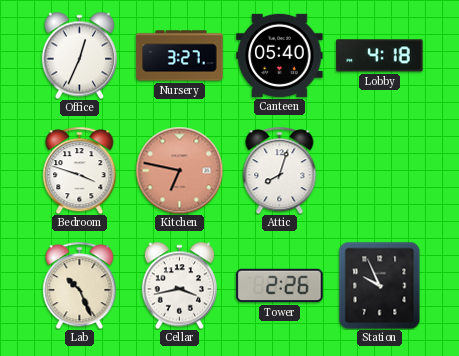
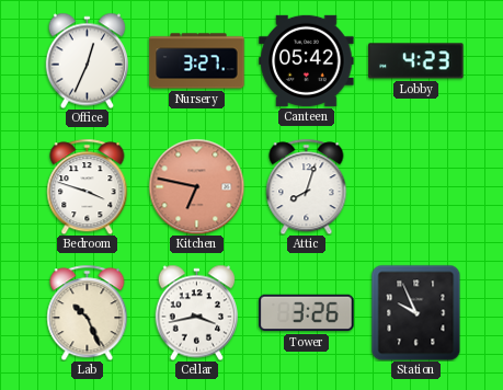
Canteen: 05:40 -> 05:42
Lobby: 4:18 -> 4:23
Tower: 2:26 -> 3:26
